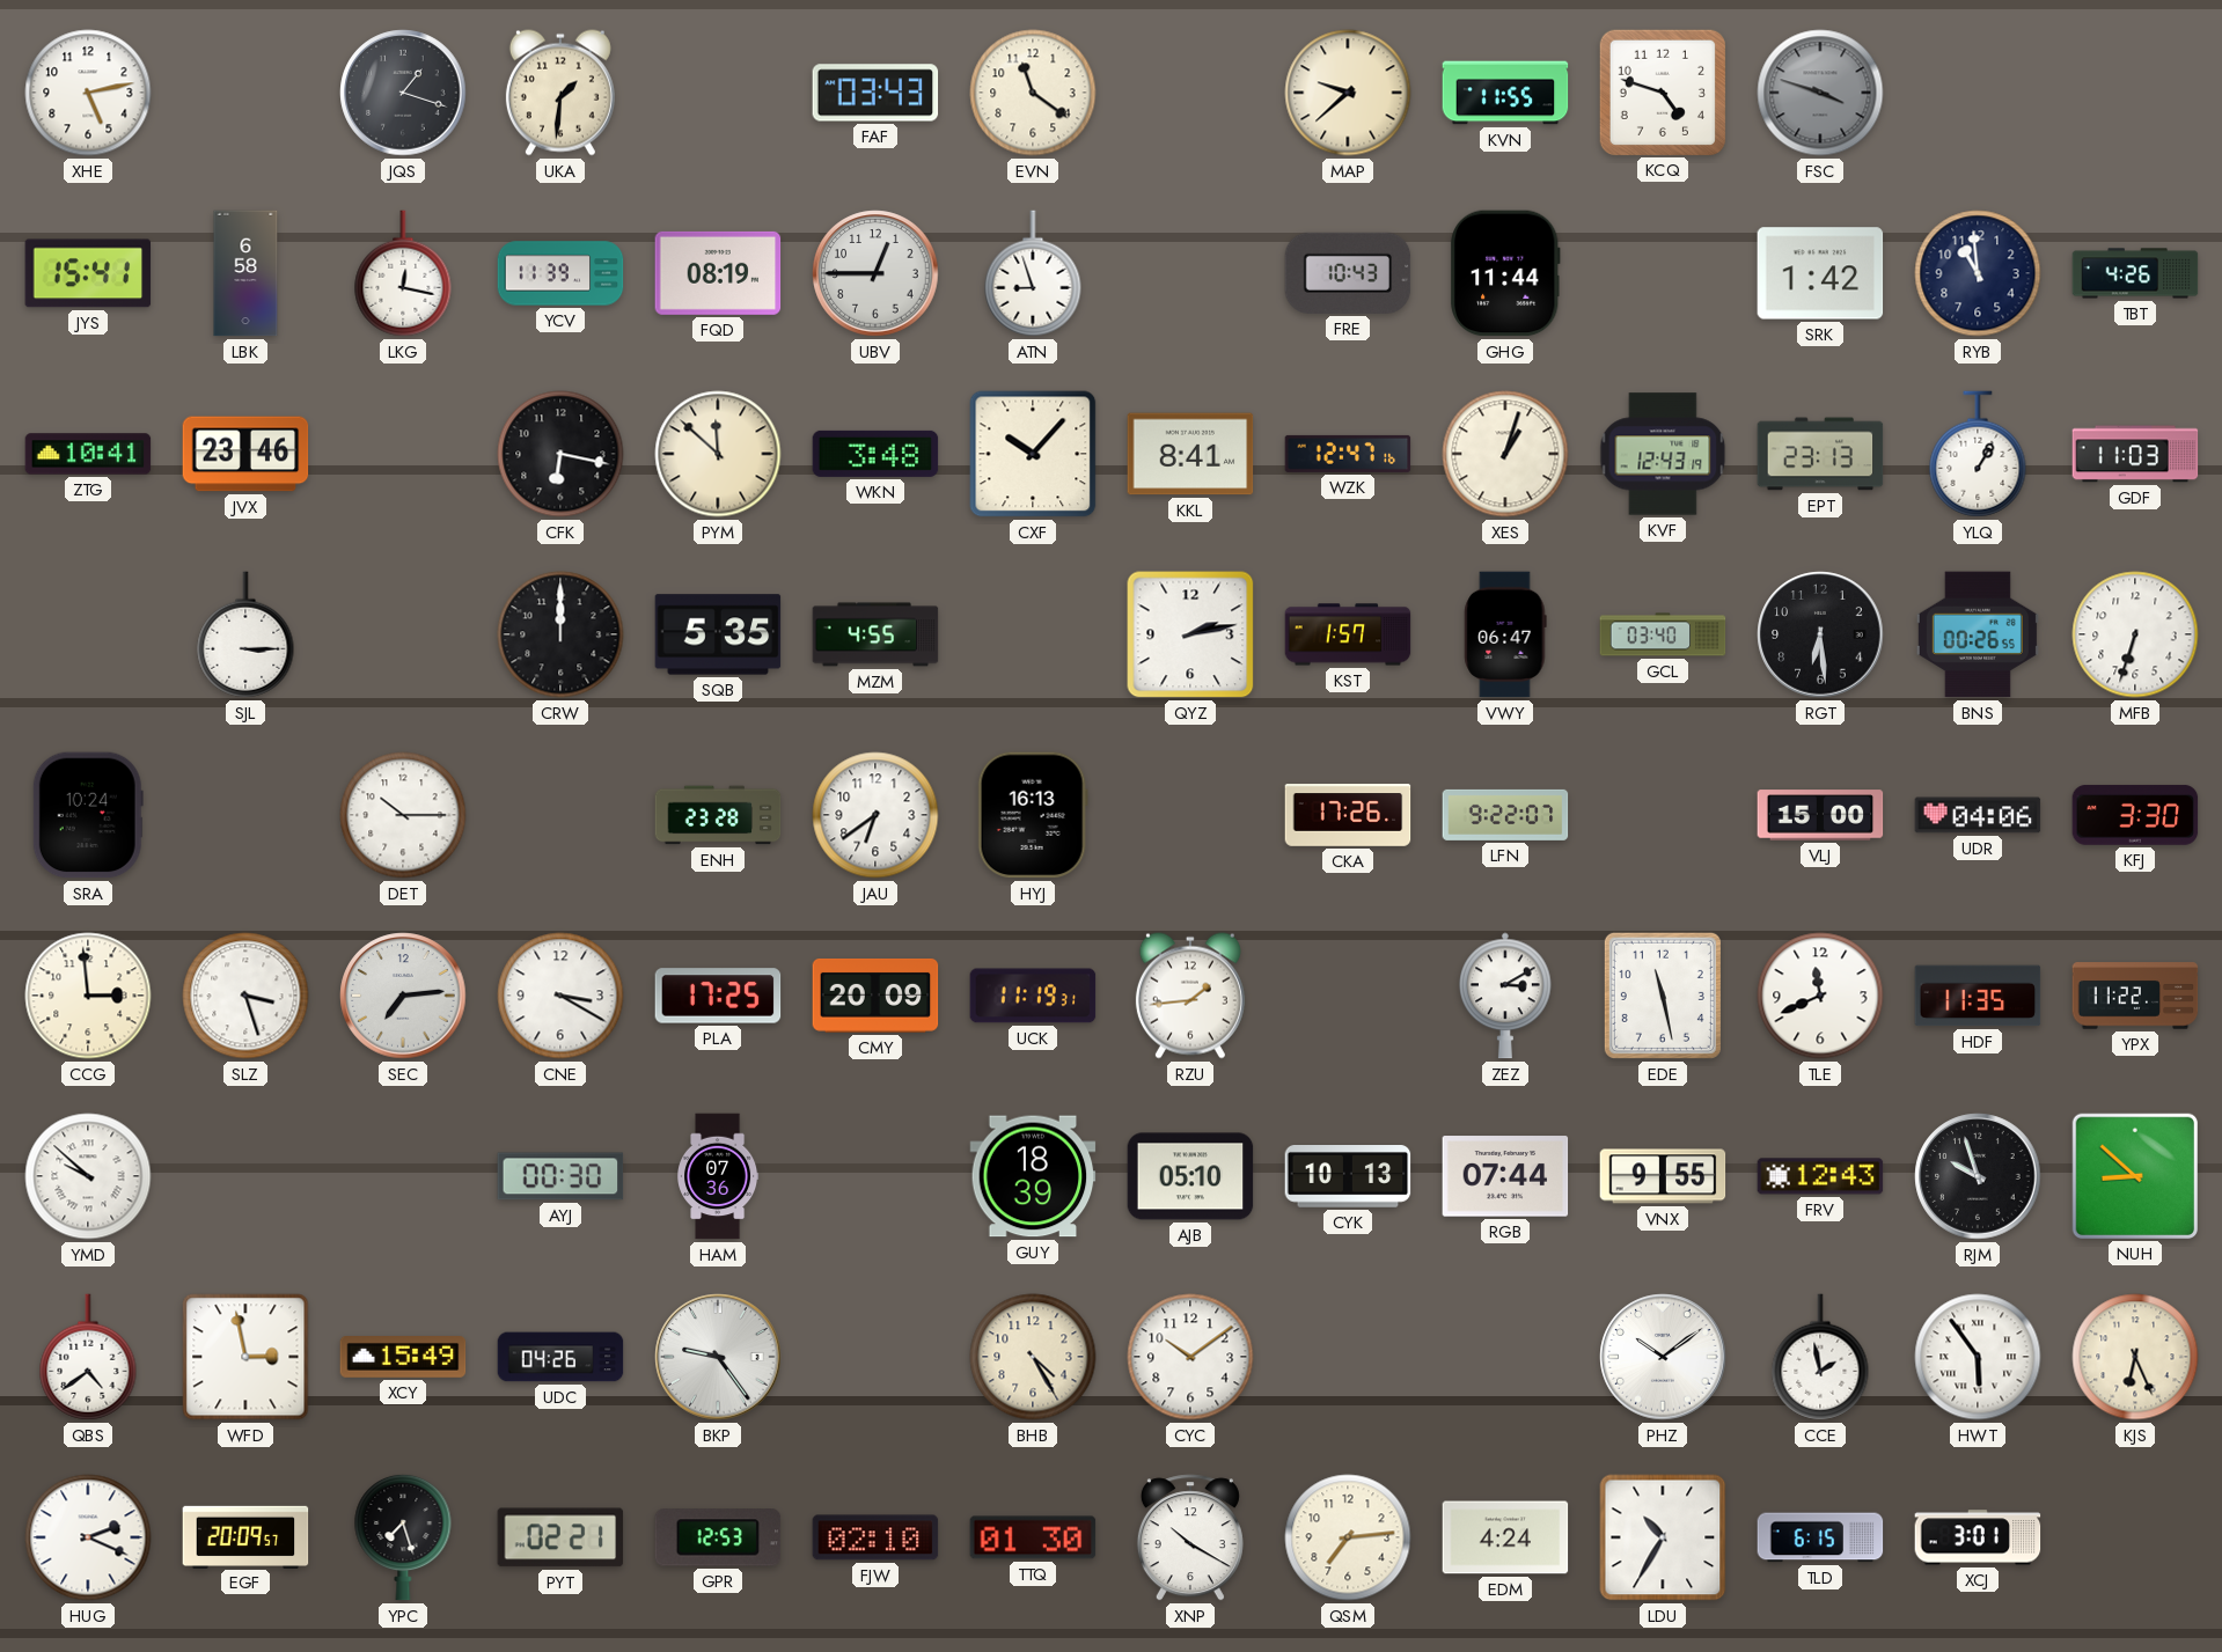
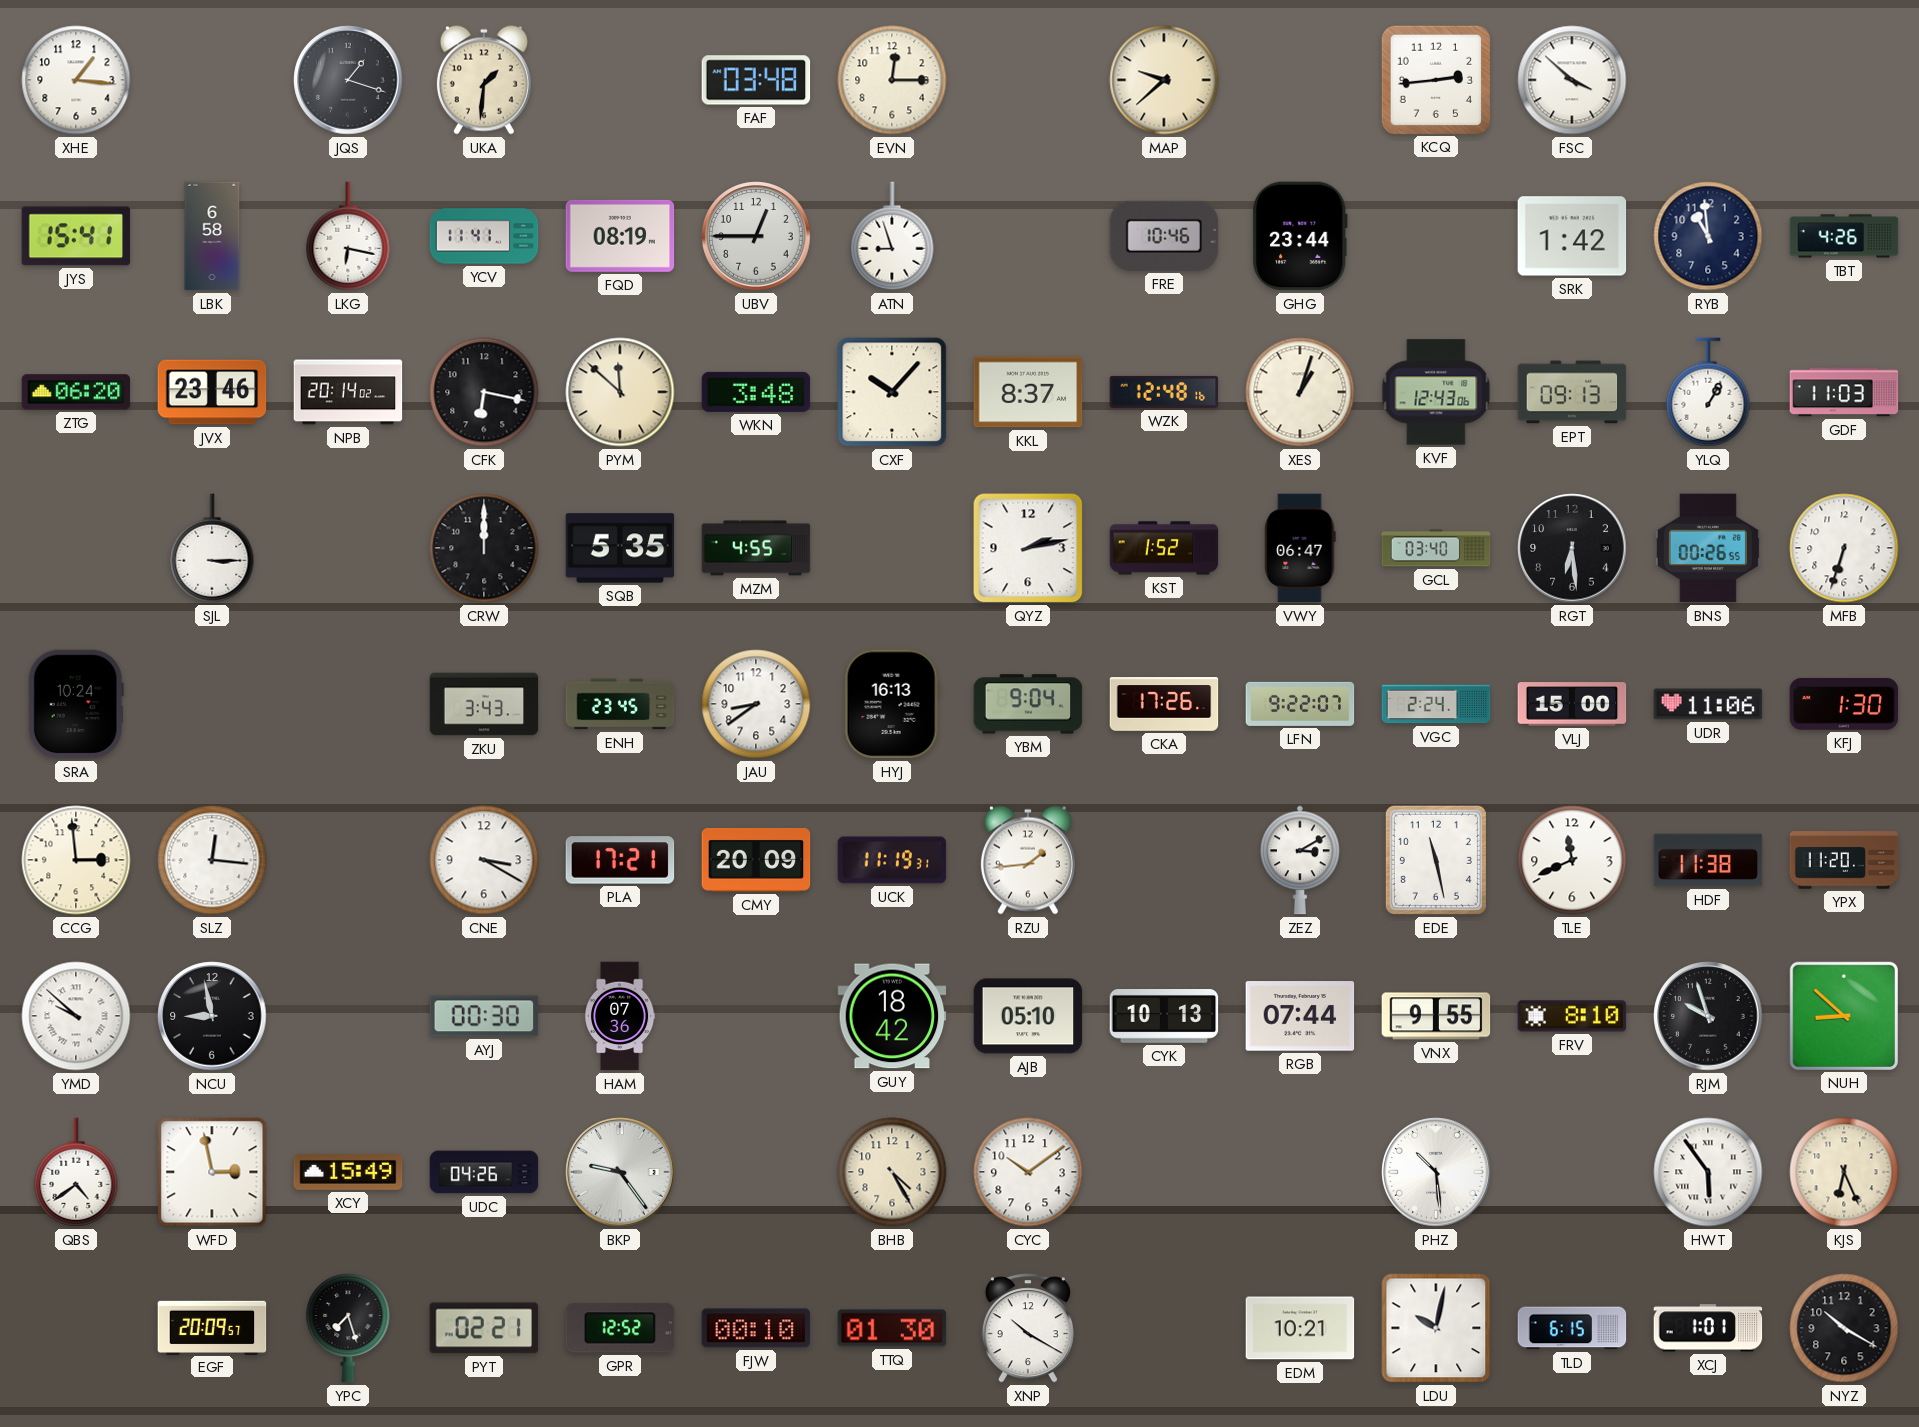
XHE: 5:13 -> 1:16
FAF: 03:43 -> 03:48
EVN: 11:21 -> 12:15
KVN: 11:55 -> none
KCQ: 4:48 -> 2:44
FSC: 3:48 -> 3:52
FSC dial: grey -> white
LKG: 12:17 -> 6:17
YCV: 11:39 -> 11:41
FRE: 10:43 -> 10:46
GHG: 11:44 -> 23:44
ZTG: 10:41 -> 06:20
NPB: none -> 20:14
KKL: 8:41 -> 8:37
WZK: 12:47 -> 12:48
KVF: 12:43:19 -> 12:43:06
EPT: 23:13 -> 09:13
KST: 1:57 -> 1:52
DET: 10:15 -> none
ZKU: none -> 3:43
ENH: 23:28 -> 23:45
JAU: 6:39 -> 8:39
YBM: none -> 9:04
VGC: none -> 2:24
UDR: 04:06 -> 11:06
KFJ: 3:30 -> 1:30
SLZ: 3:27 -> 12:16
SEC: 7:14 -> none
PLA: 17:25 -> 17:21
HDF: 11:35 -> 11:38
YPX: 11:22 -> 11:20
NCU: none -> 8:58
GUY: 18:39 -> 18:42
FRV: 12:43 -> 8:10
PHZ: 10:09 -> 10:29
CCE: 1:58 -> none
HUG: 2:19 -> none
GPR: 12:53 -> 12:52
FJW: 02:10 -> 00:10
QSM: 7:14 -> none
EDM: 4:24 -> 10:21
LDU: 10:35 -> 10:02
XCJ: 3:01 -> 1:01
NYZ: none -> 10:20
